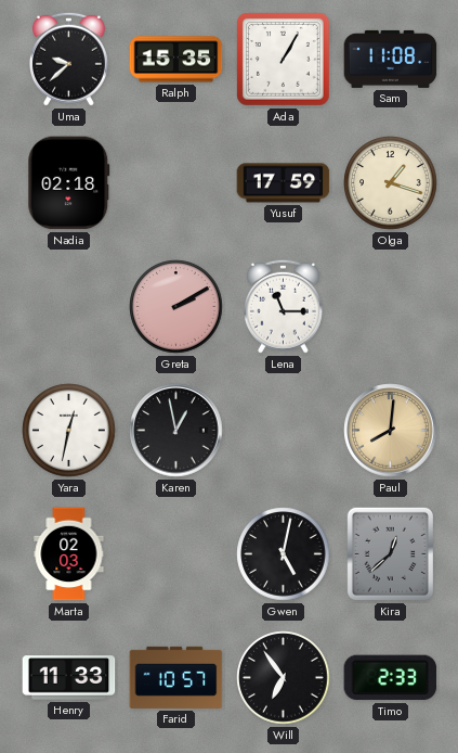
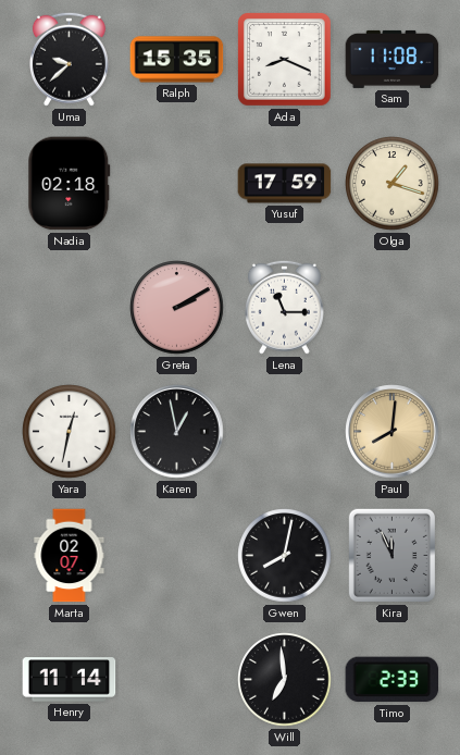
Ada: 1:05 -> 8:19
Marta: 02:03 -> 02:07
Gwen: 5:02 -> 8:02
Kira: 12:38 -> 11:56
Henry: 11:33 -> 11:14
Farid: 10:57 -> none
Will: 6:54 -> 6:59
